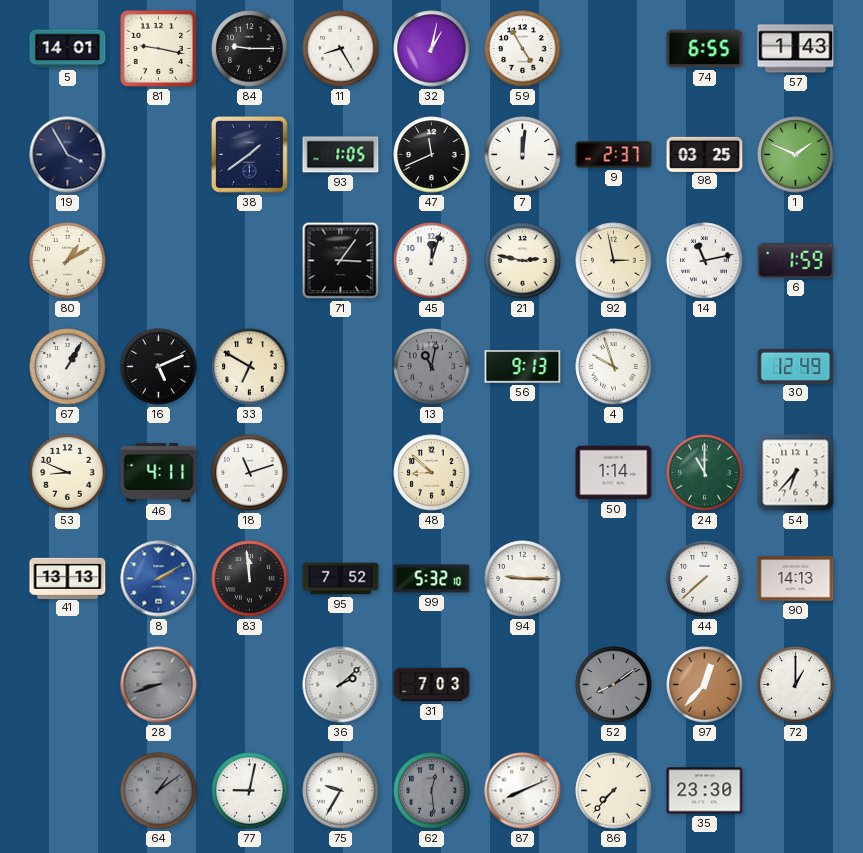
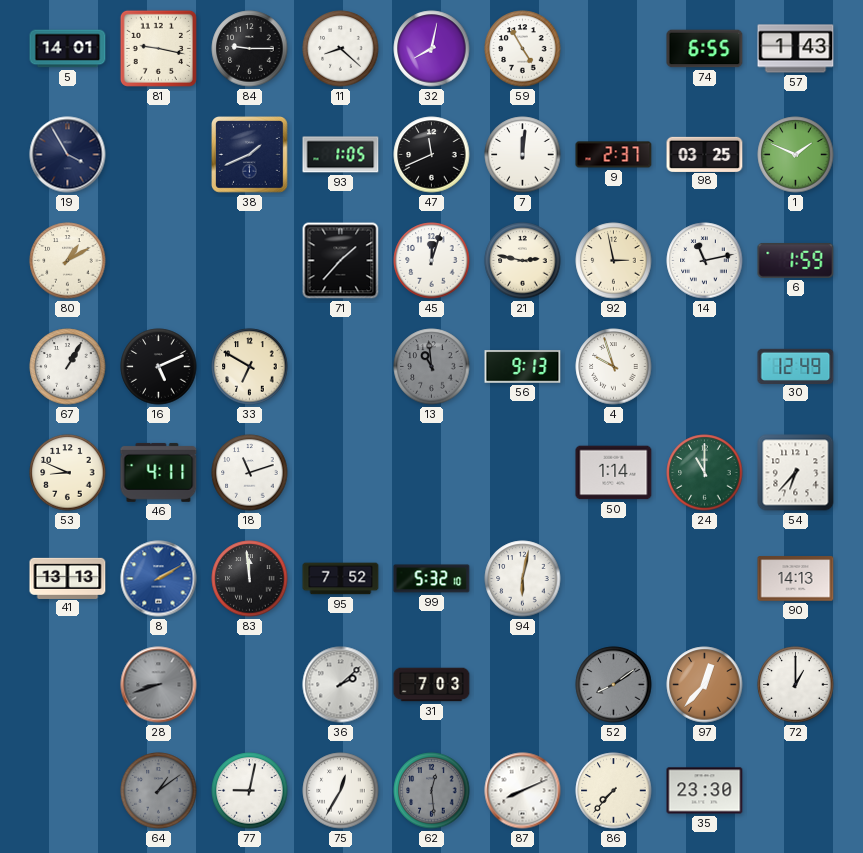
11: 8:25 -> 8:22
32: 1:02 -> 8:02
38: 1:39 -> 1:41
71: 3:06 -> 1:37
13: 11:02 -> 10:59
48: 8:52 -> none
94: 9:15 -> 6:02
44: 7:38 -> none
75: 9:35 -> 12:35
